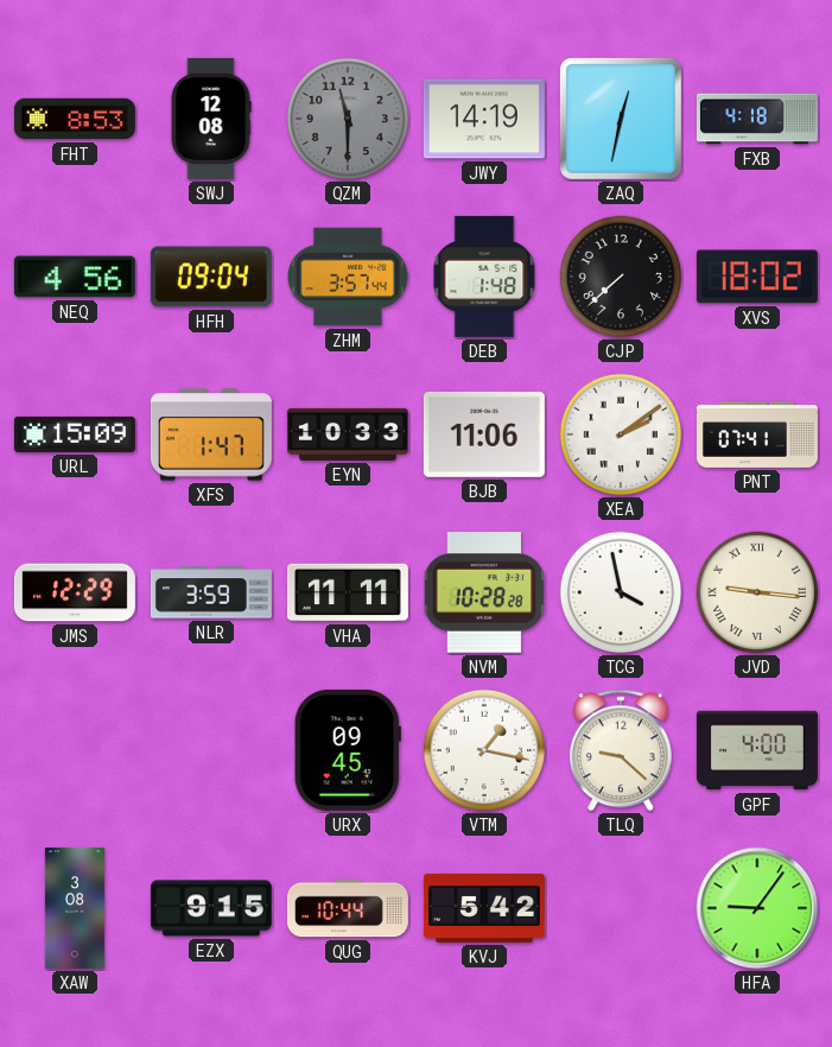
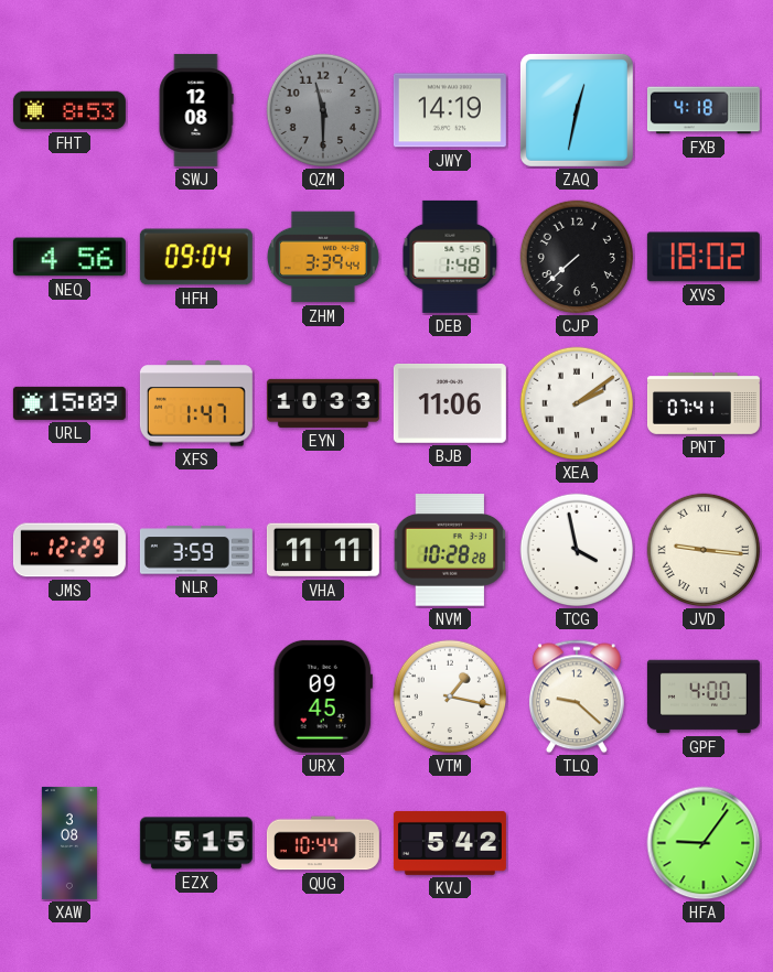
ZHM: 3:57 -> 3:39
EZX: 9:15 -> 5:15
